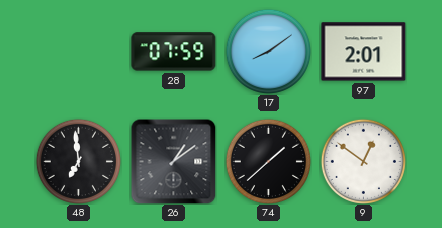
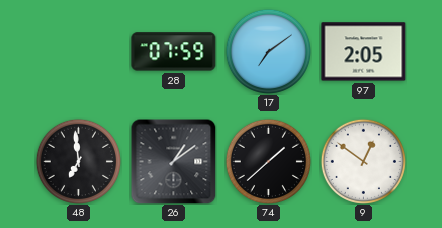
17: 8:09 -> 7:09
97: 2:01 -> 2:05
